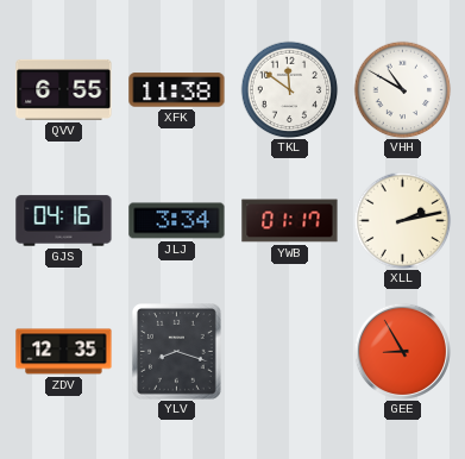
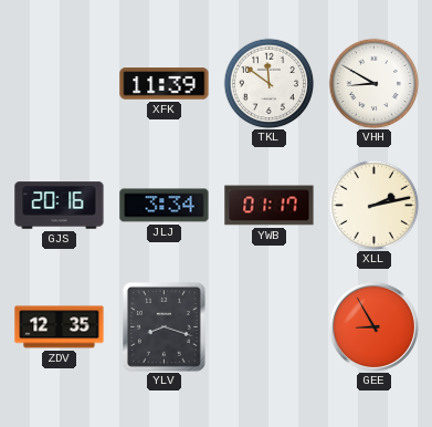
QVV: 6:55 -> none
XFK: 11:38 -> 11:39
VHH: 10:50 -> 8:50
GJS: 04:16 -> 20:16
